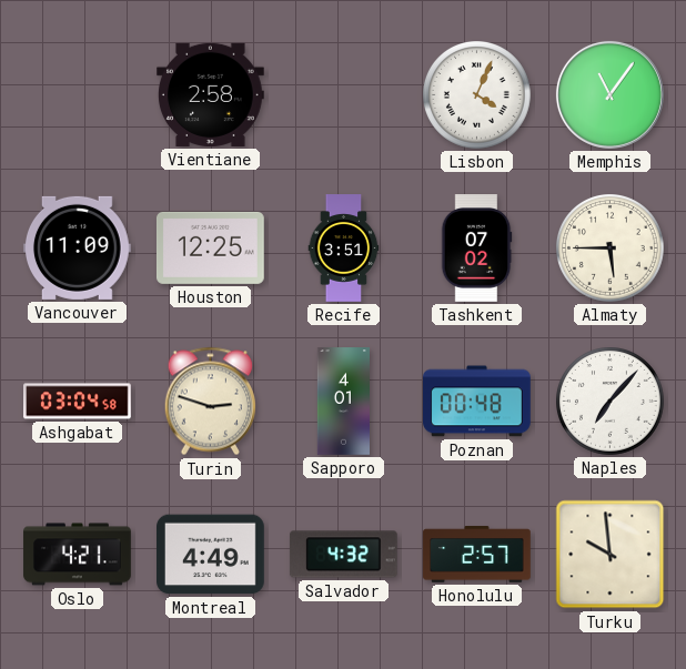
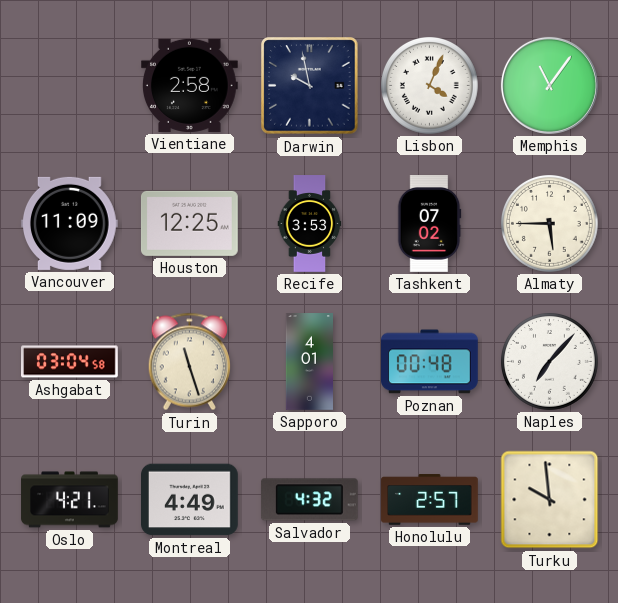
Darwin: none -> 9:58
Recife: 3:51 -> 3:53
Turin: 2:48 -> 11:27
